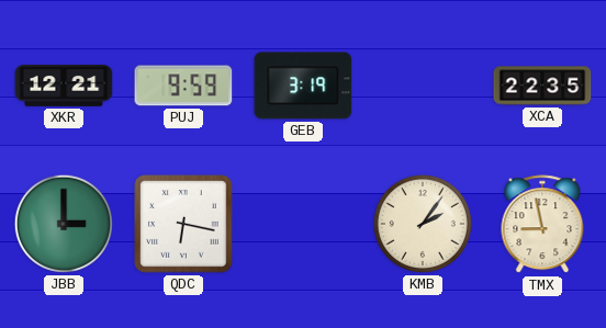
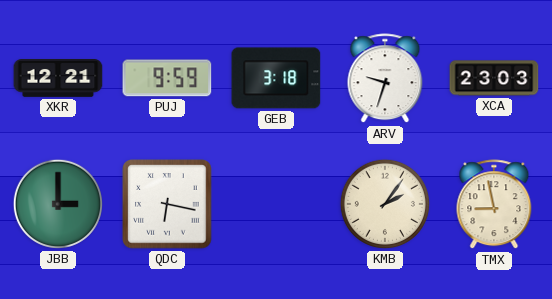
GEB: 3:19 -> 3:18
ARV: none -> 9:33
XCA: 22:35 -> 23:03
